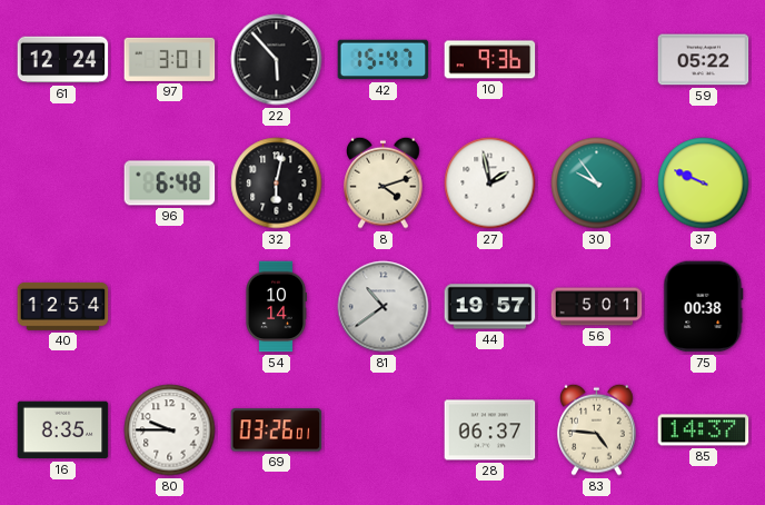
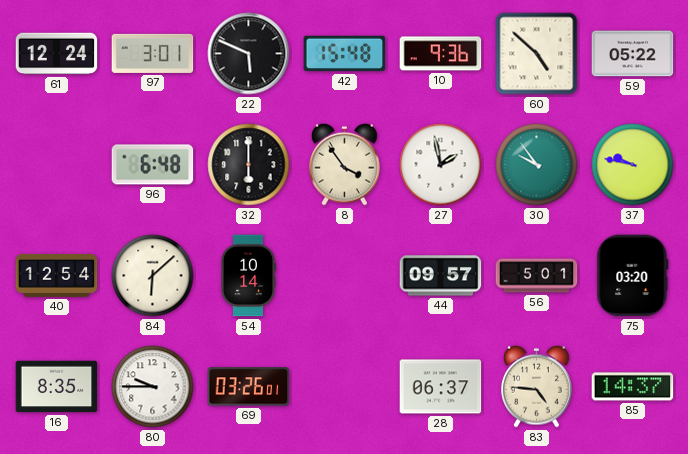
22: 5:53 -> 5:49
42: 15:47 -> 15:48
60: none -> 4:52
32: 6:02 -> 6:00
8: 4:12 -> 3:54
37: 9:49 -> 9:47
84: none -> 6:08
81: 10:39 -> none
44: 19:57 -> 09:57
75: 00:38 -> 03:20
